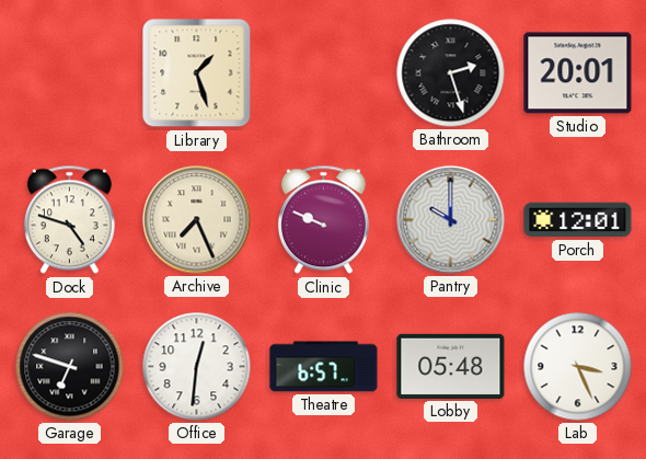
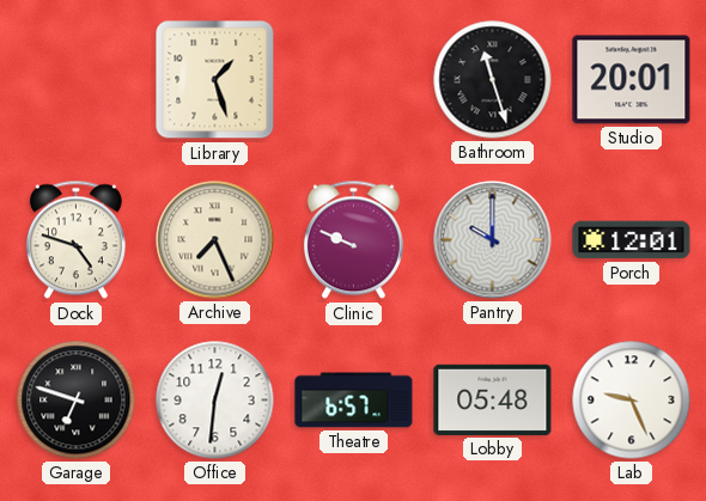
Bathroom: 2:27 -> 11:27
Lab: 3:26 -> 9:26
